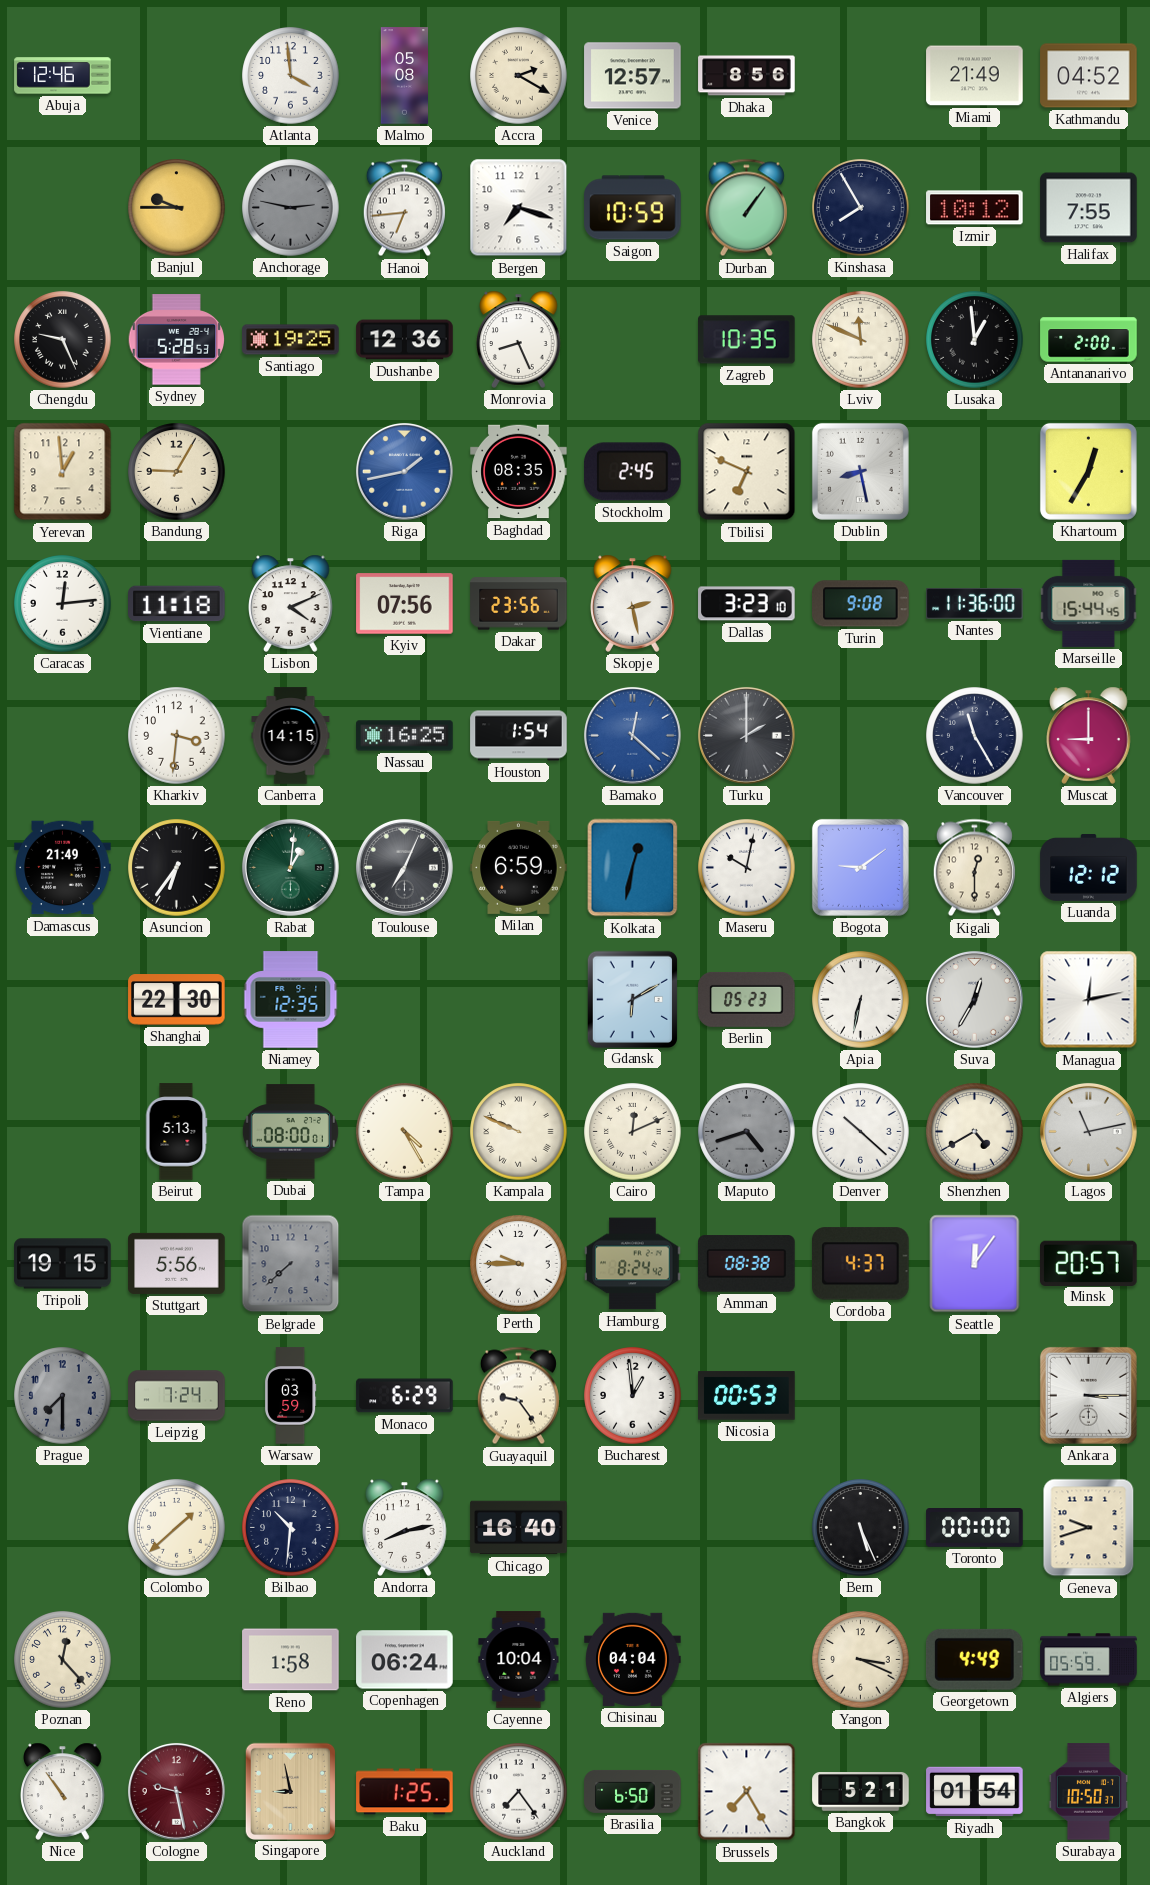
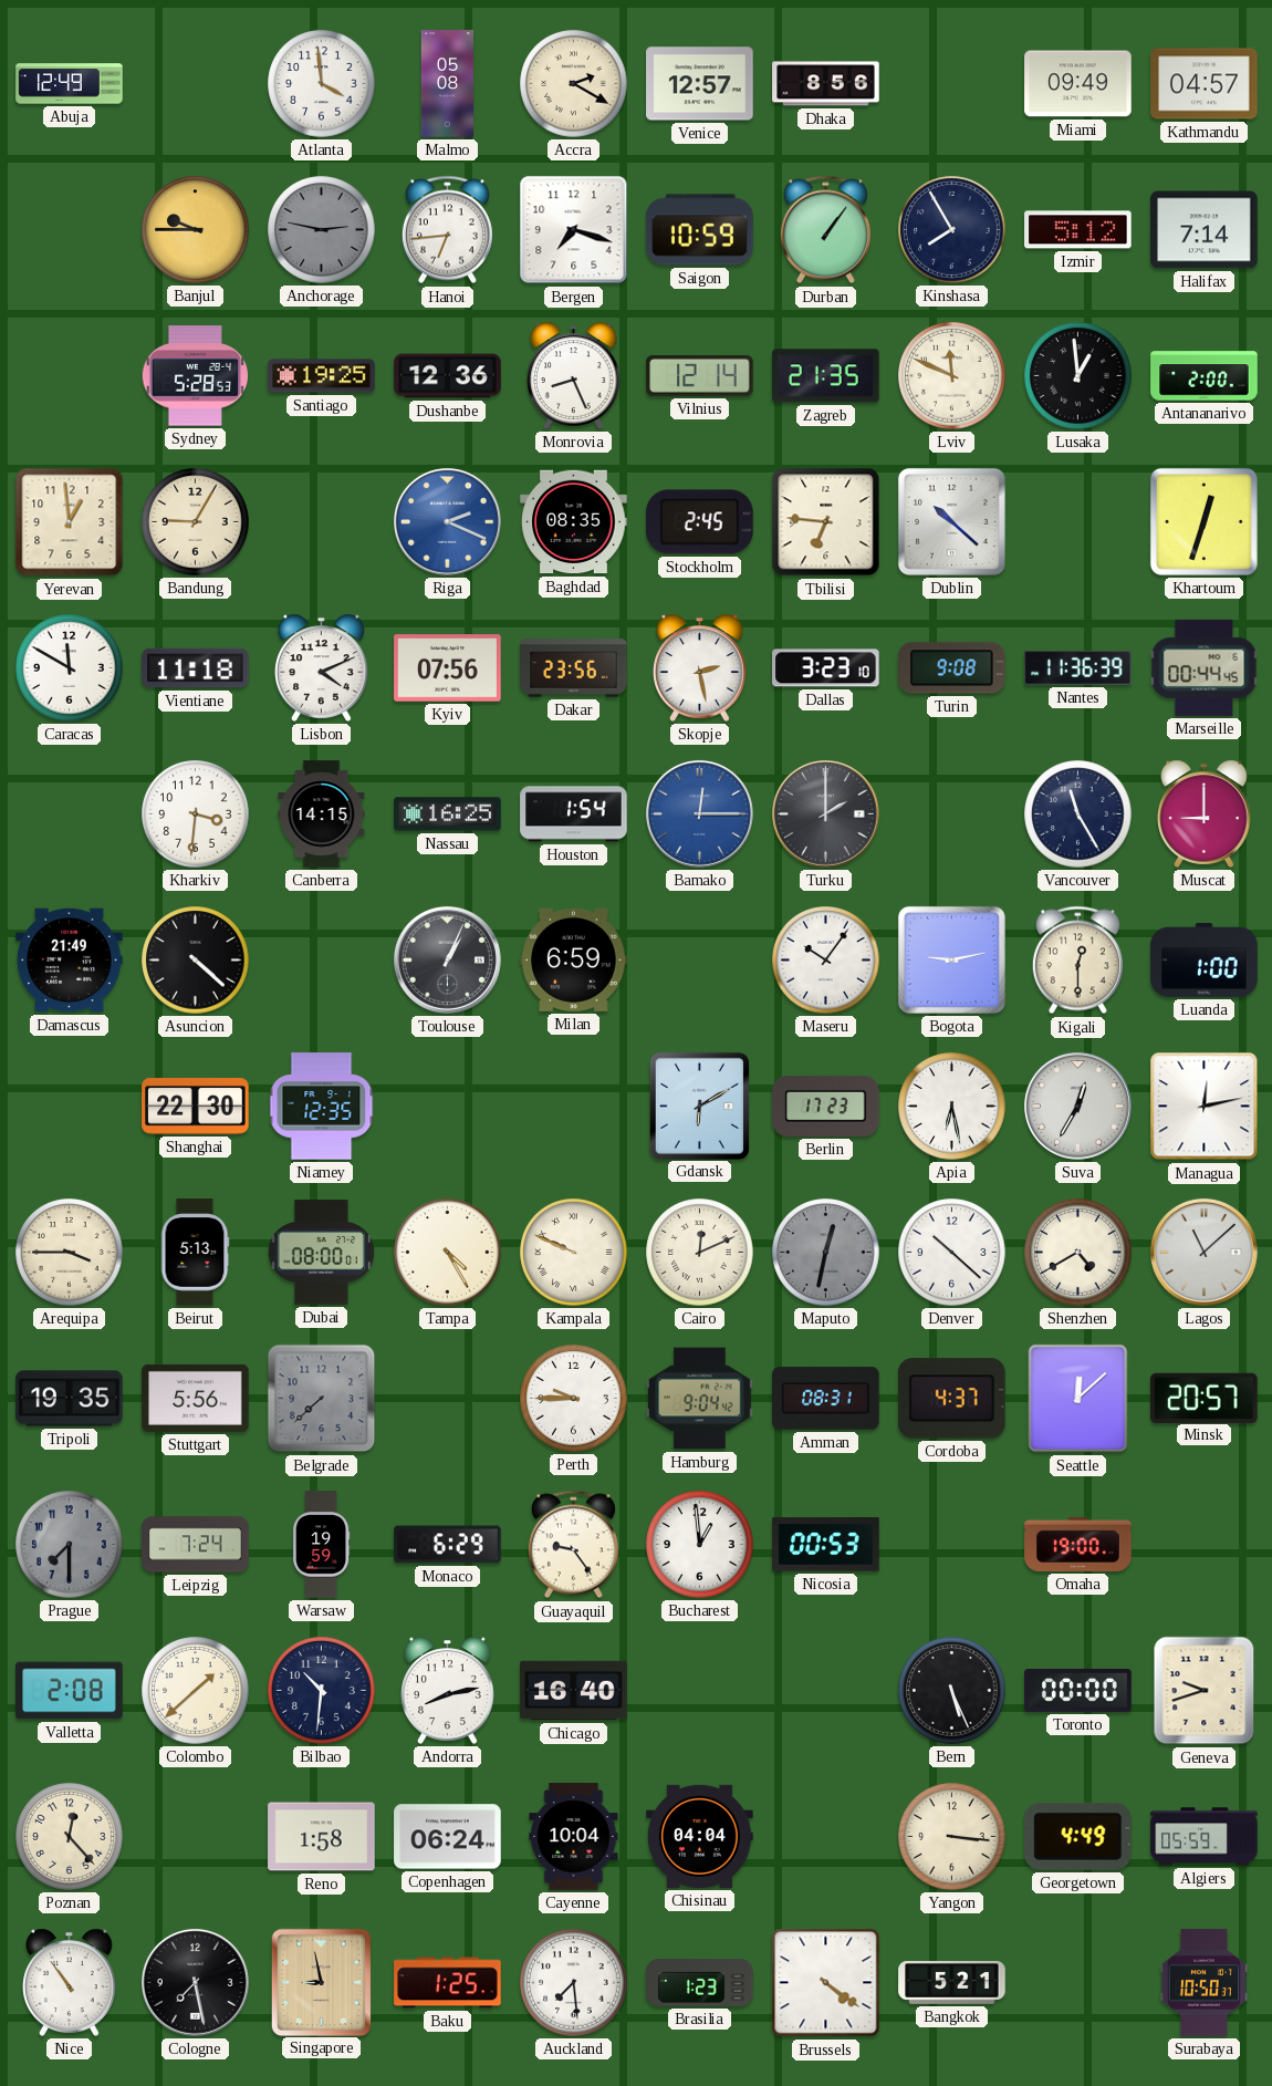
Abuja: 12:46 -> 12:49
Miami: 21:49 -> 09:49
Kathmandu: 04:52 -> 04:57
Izmir: 10:12 -> 5:12
Halifax: 7:55 -> 7:14
Chengdu: 9:26 -> none
Vilnius: none -> 12:14
Zagreb: 10:35 -> 21:35
Riga: 1:43 -> 2:19
Tbilisi: 6:49 -> 6:46
Dublin: 8:28 -> 10:22
Khartoum: 12:35 -> 12:33
Caracas: 12:14 -> 11:50
Nantes: 11:36:00 -> 11:36:39
Marseille: 15:44 -> 00:44
Bamako: 12:22 -> 12:15
Asuncion: 6:36 -> 4:22
Rabat: 1:01 -> none
Toulouse: 7:04 -> 1:04
Kolkata: 12:32 -> none
Maseru: 10:02 -> 10:06
Bogota: 9:09 -> 9:13
Luanda: 12:12 -> 1:00
Berlin: 05:23 -> 17:23
Apia: 6:32 -> 6:28
Arequipa: none -> 3:45
Maputo: 4:42 -> 12:32
Lagos: 11:13 -> 11:08
Tripoli: 19:15 -> 19:35
Hamburg: 8:24 -> 9:04
Amman: 08:38 -> 08:31
Seattle: 12:06 -> 12:08
Warsaw: 03:59 -> 19:59
Omaha: none -> 19:00
Ankara: 3:15 -> none
Valletta: none -> 2:08
Yangon: 3:19 -> 3:16
Cologne: 9:28 -> 7:28
Cologne dial: burgundy -> black
Auckland: 7:24 -> 7:29
Brasilia: 6:50 -> 1:23
Brussels: 7:25 -> 4:21
Riyadh: 01:54 -> none
